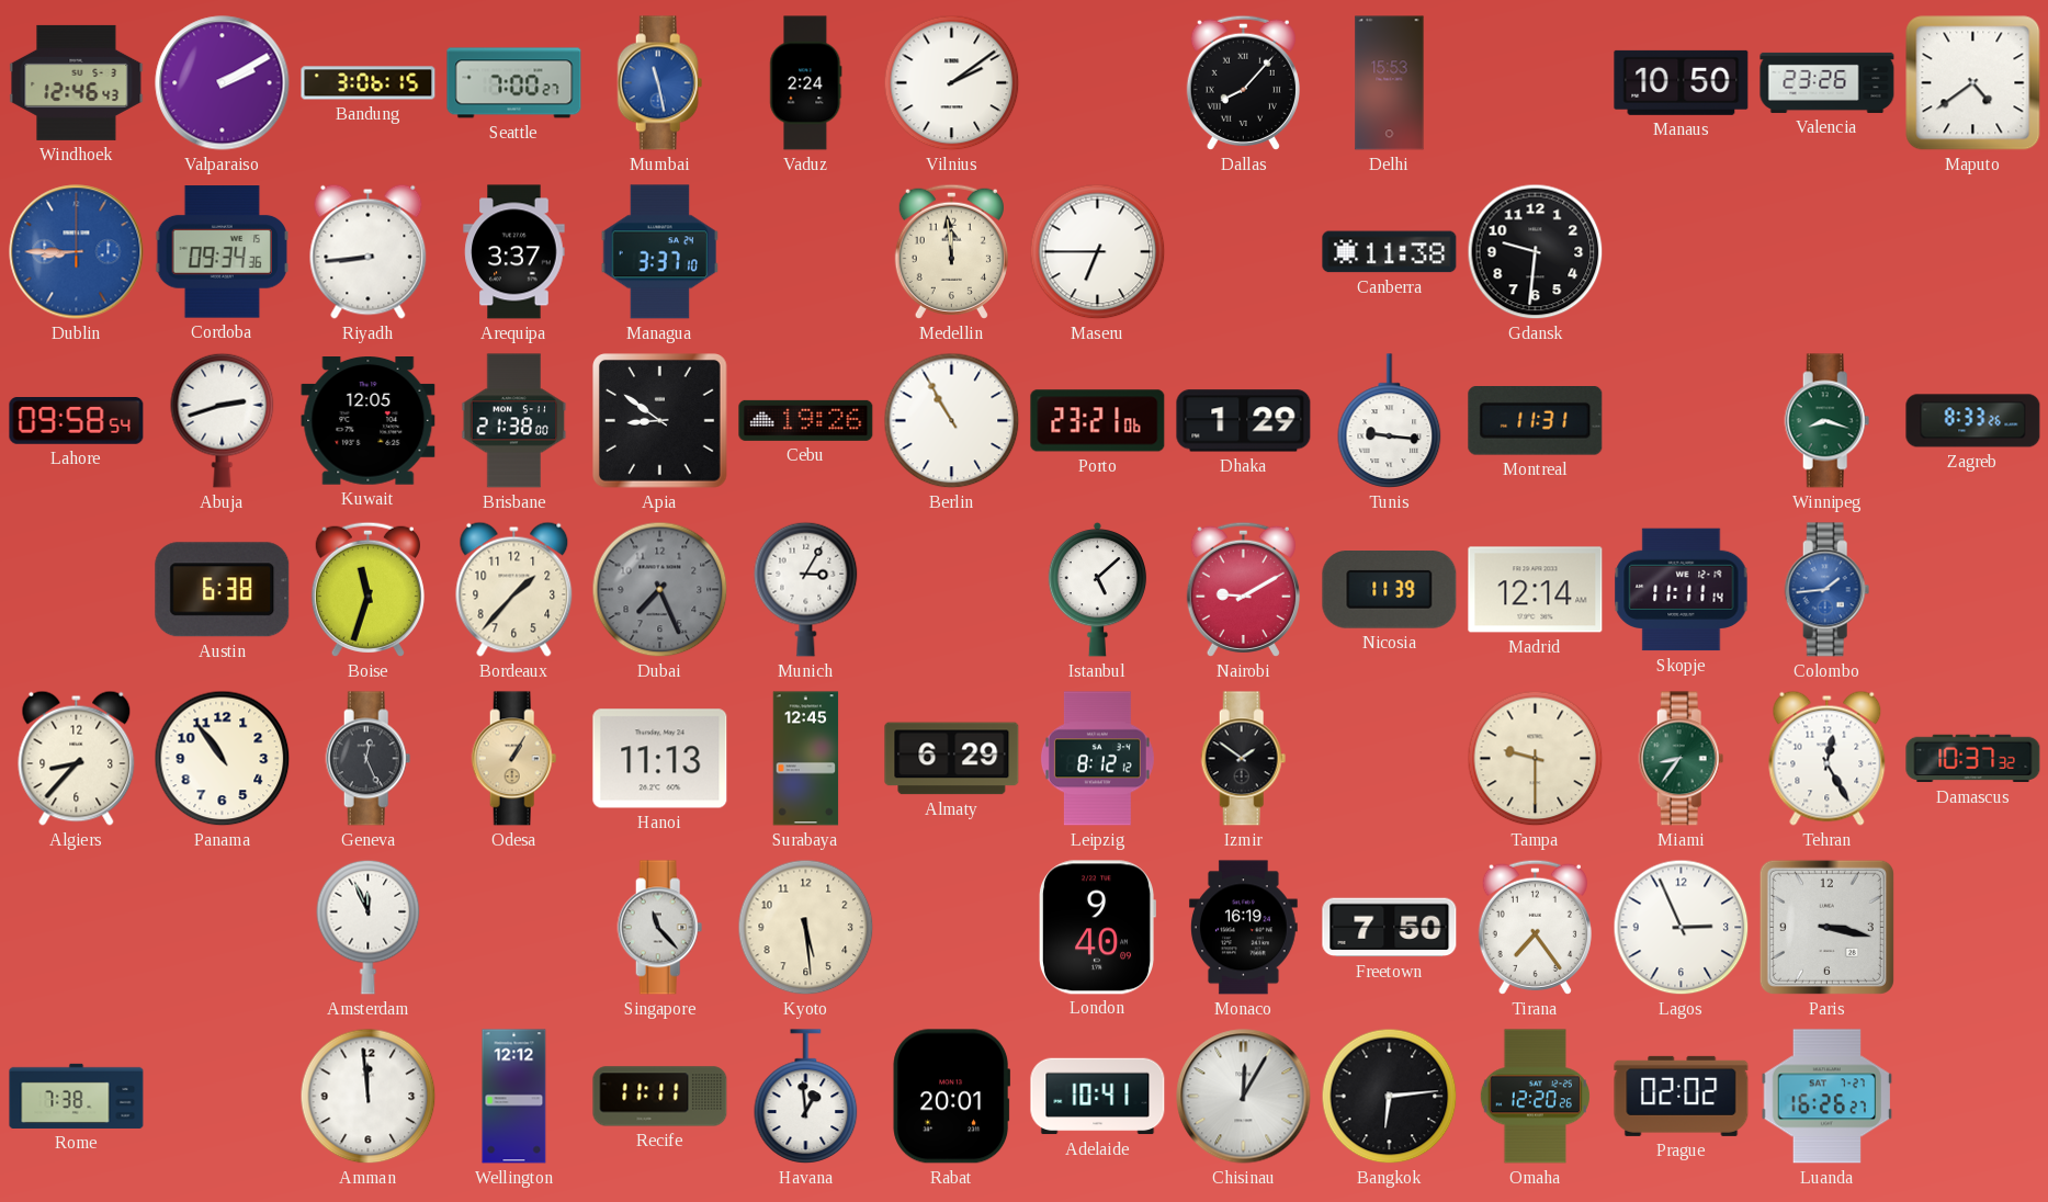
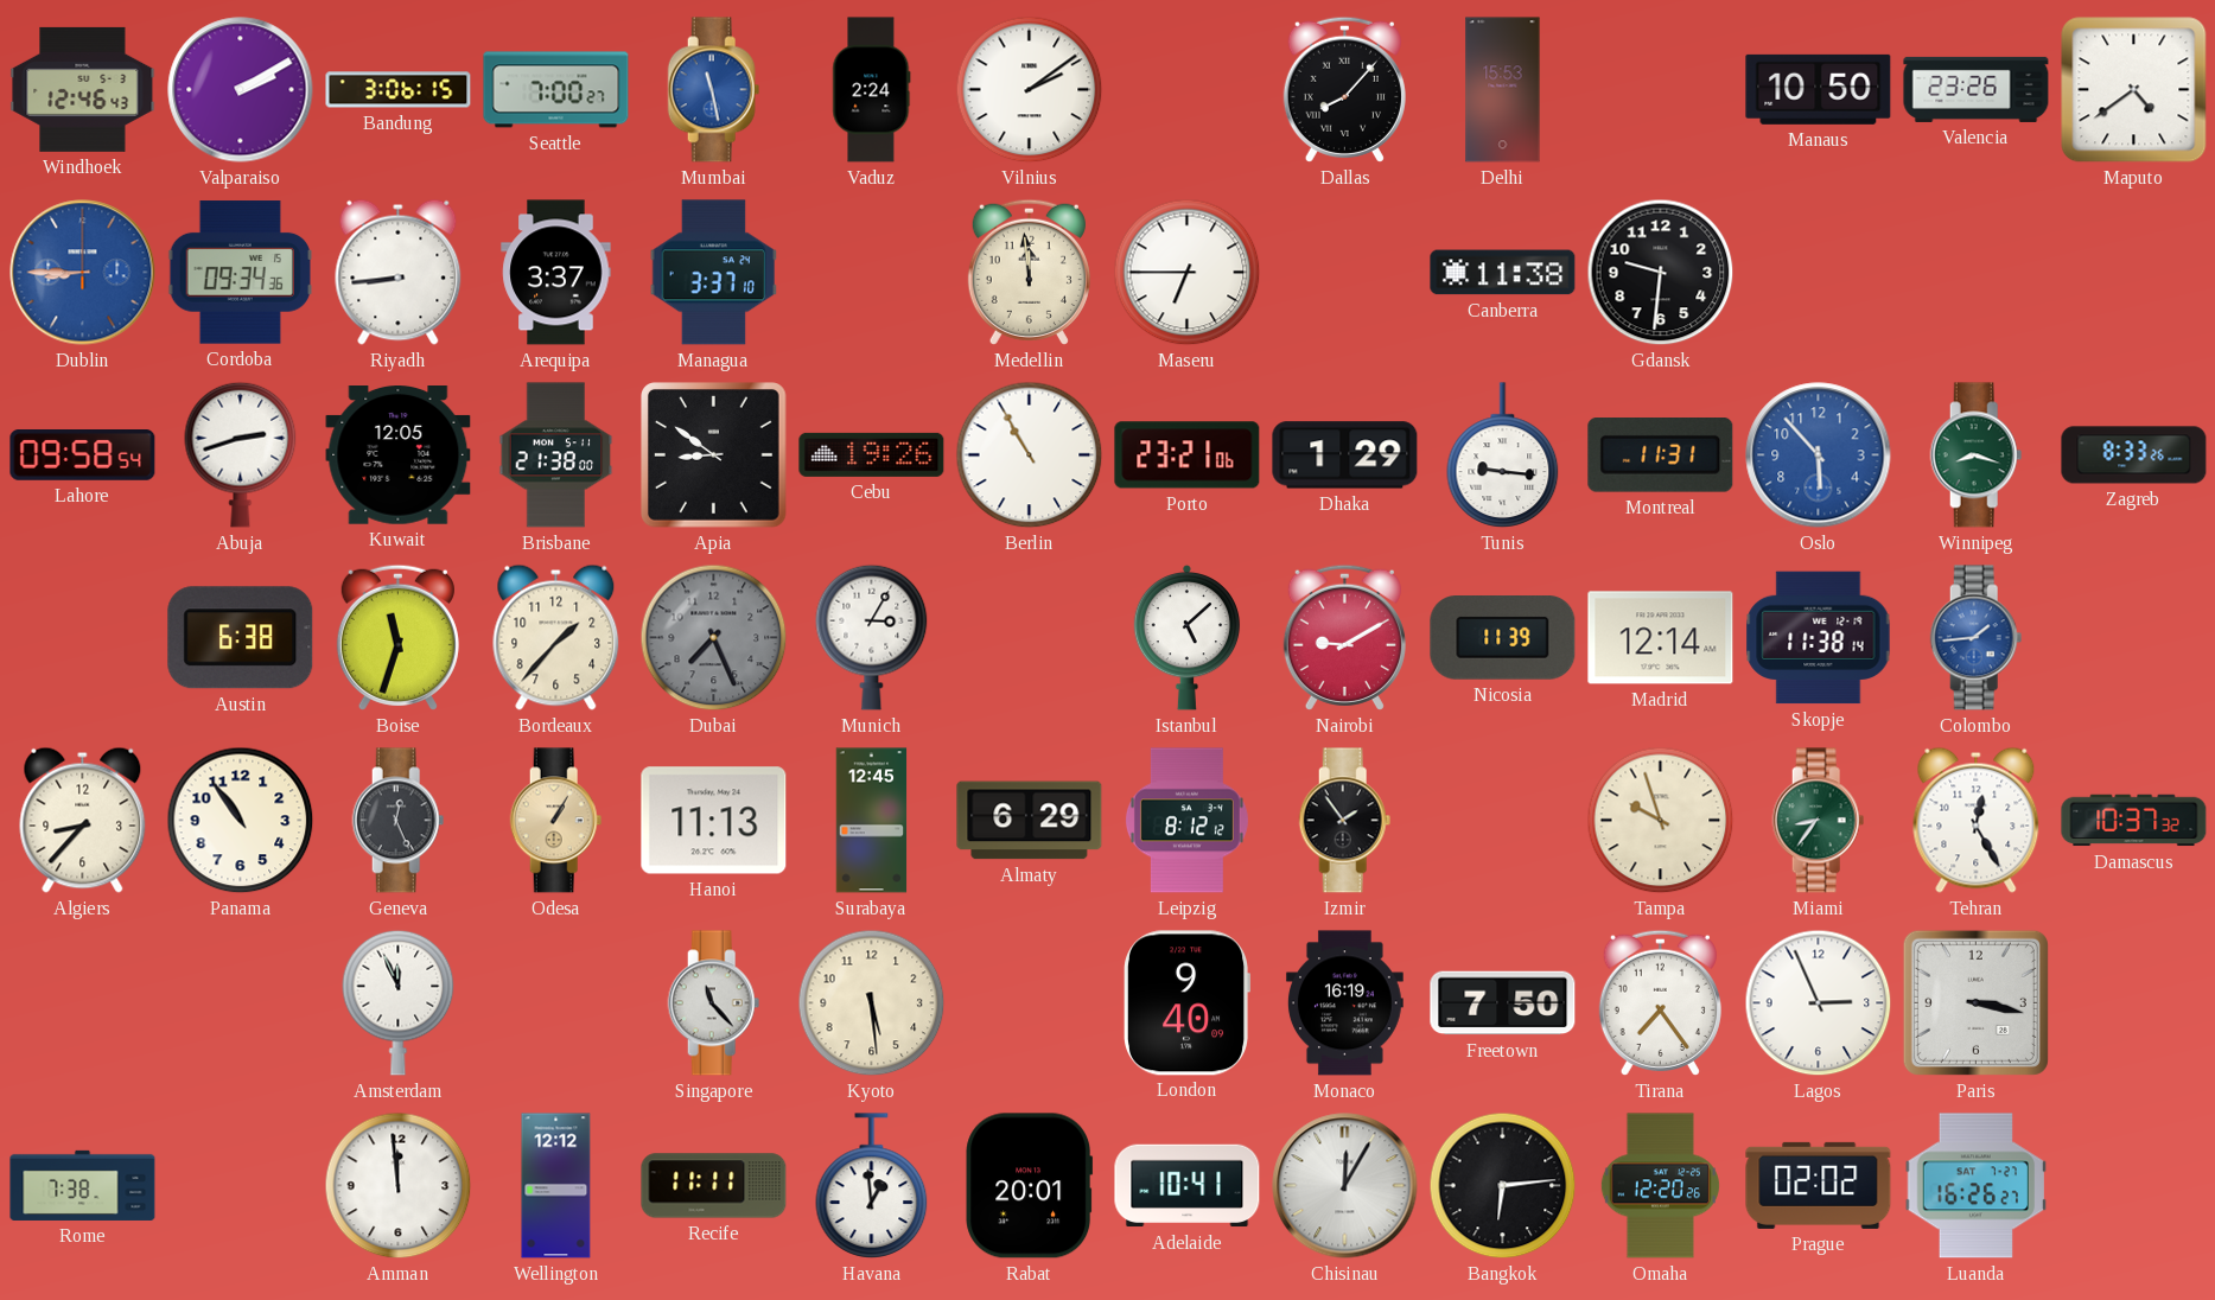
Oslo: none -> 5:53
Skopje: 11:11 -> 11:38
Izmir: 1:51 -> 1:54
Tampa: 9:30 -> 9:57
